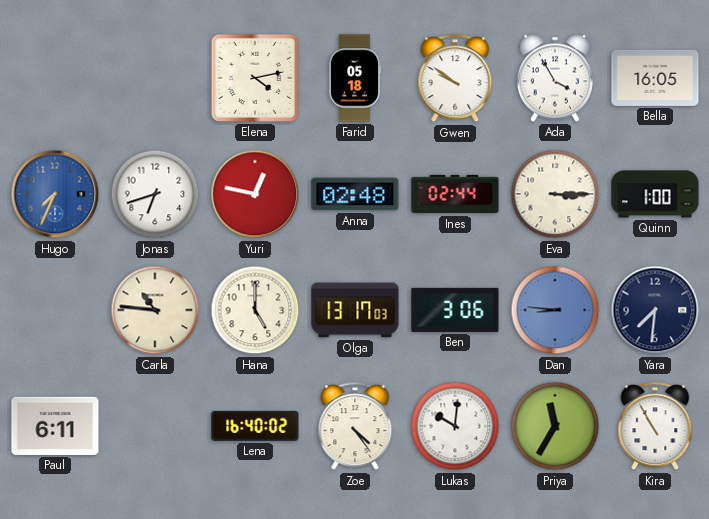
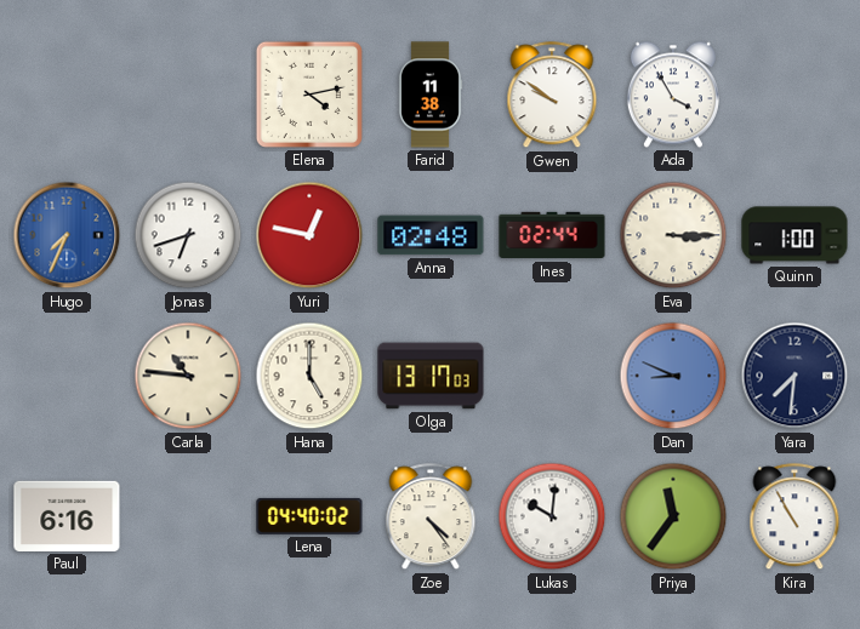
Farid: 05:18 -> 11:38
Bella: 16:05 -> none
Ben: 3:06 -> none
Dan: 8:46 -> 8:49
Paul: 6:11 -> 6:16
Lena: 16:40 -> 04:40
Priya: 11:35 -> 11:36
